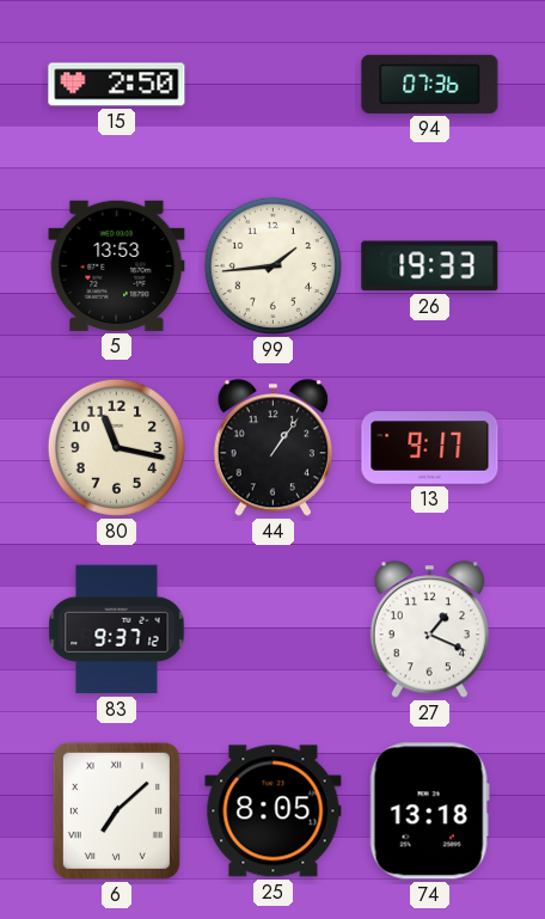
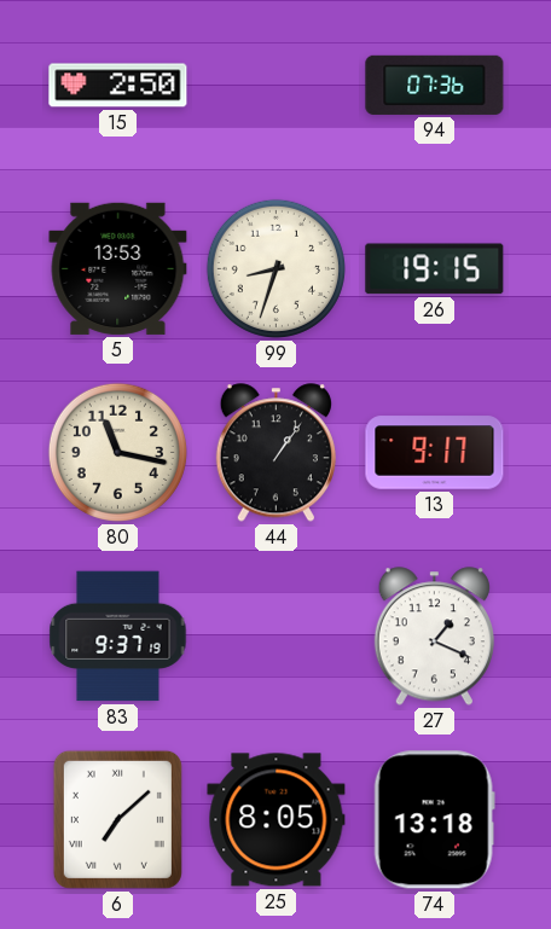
99: 1:44 -> 8:33
26: 19:33 -> 19:15
83: 9:37:12 -> 9:37:19
